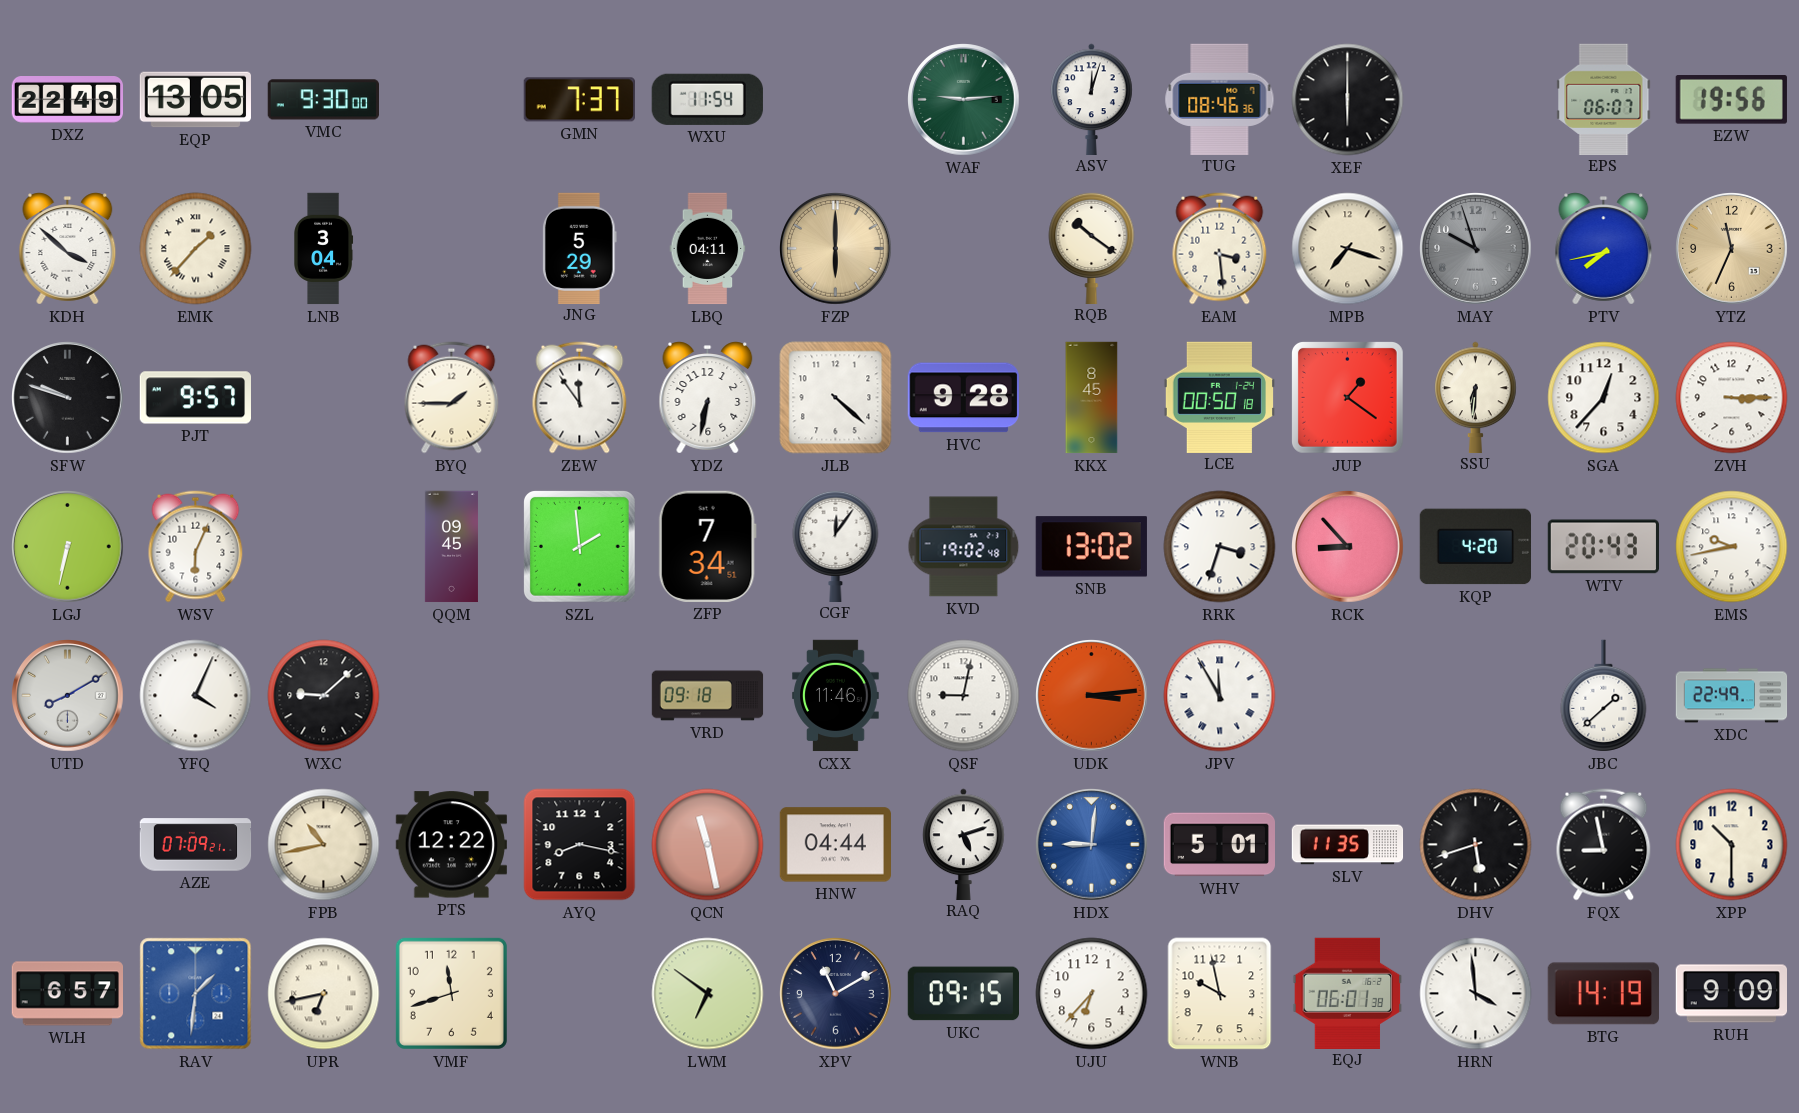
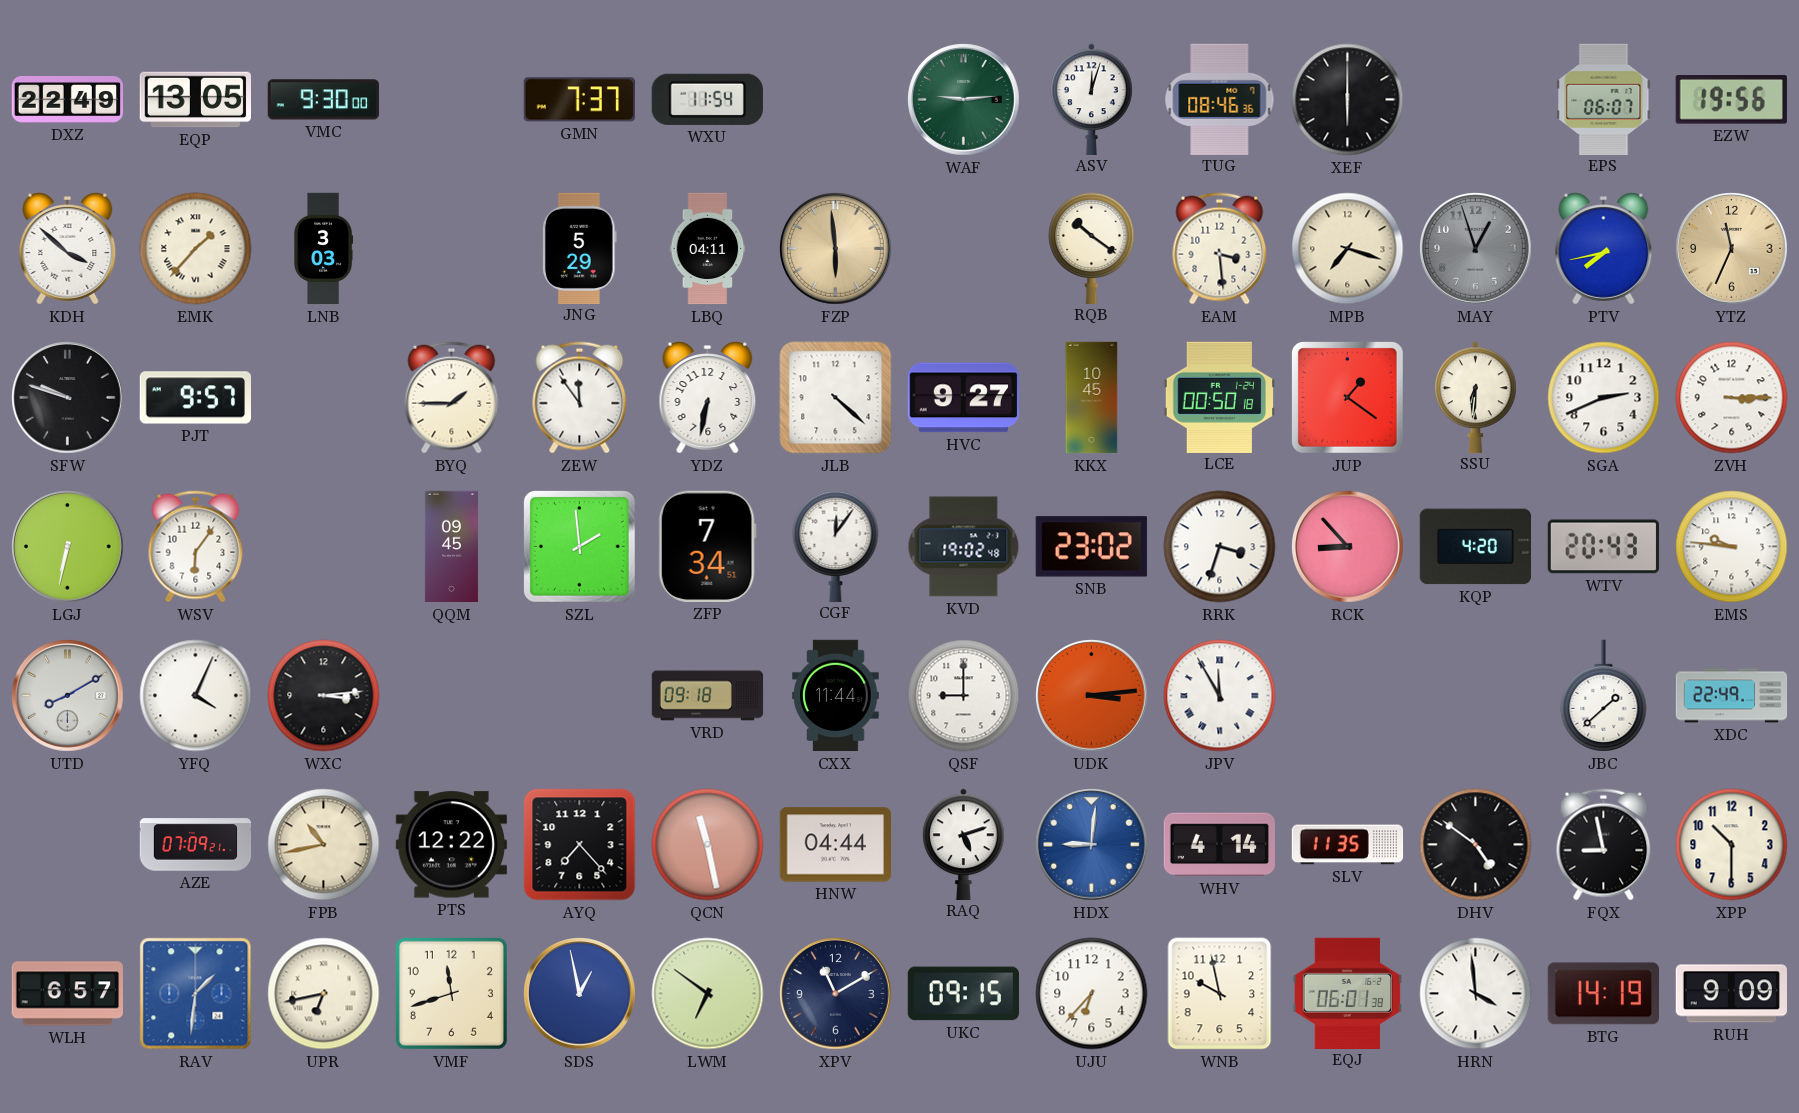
LNB: 3:04 -> 3:03
FZP: 6:00 -> 5:59
MAY: 9:57 -> 12:57
HVC: 9:28 -> 9:27
KKX: 8:45 -> 10:45
SGA: 12:37 -> 2:41
WSV: 6:04 -> 6:06
SNB: 13:02 -> 23:02
EMS: 9:43 -> 9:46
WXC: 9:08 -> 3:14
CXX: 11:46 -> 11:44
QSF: 9:02 -> 9:00
AYQ: 8:17 -> 7:23
WHV: 5:01 -> 4:14
DHV: 5:42 -> 4:51
SDS: none -> 12:58
